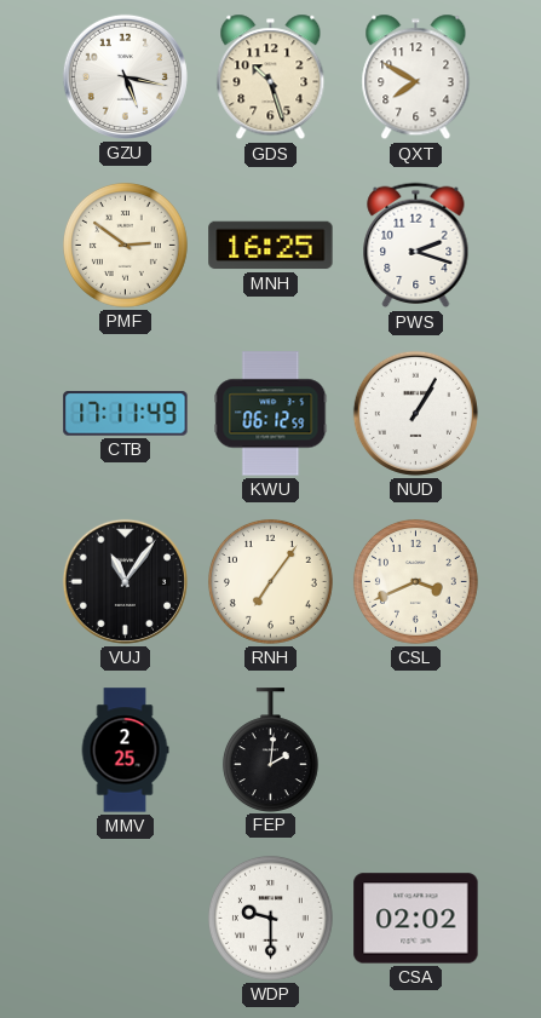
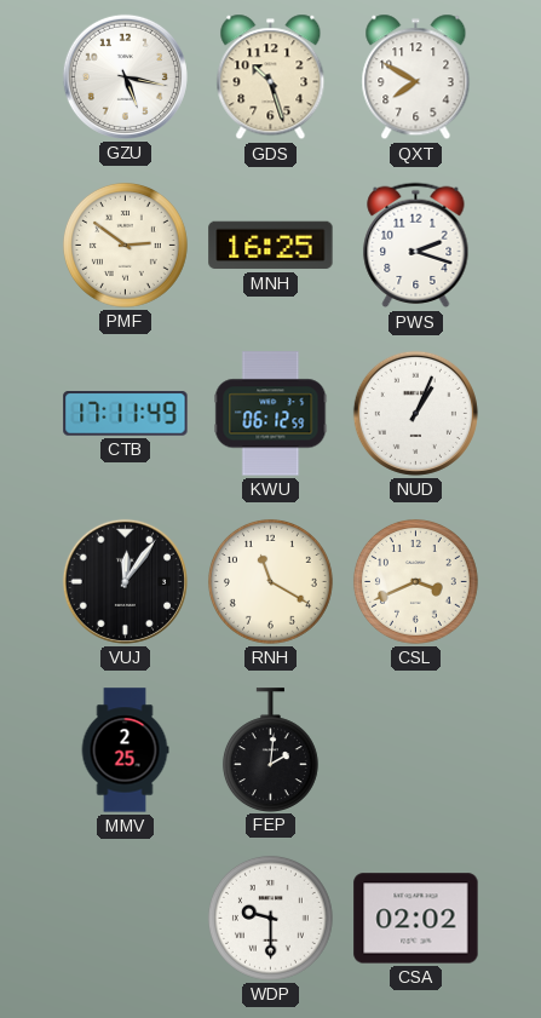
NUD: 1:05 -> 1:04
VUJ: 11:06 -> 12:06
RNH: 7:06 -> 11:20
